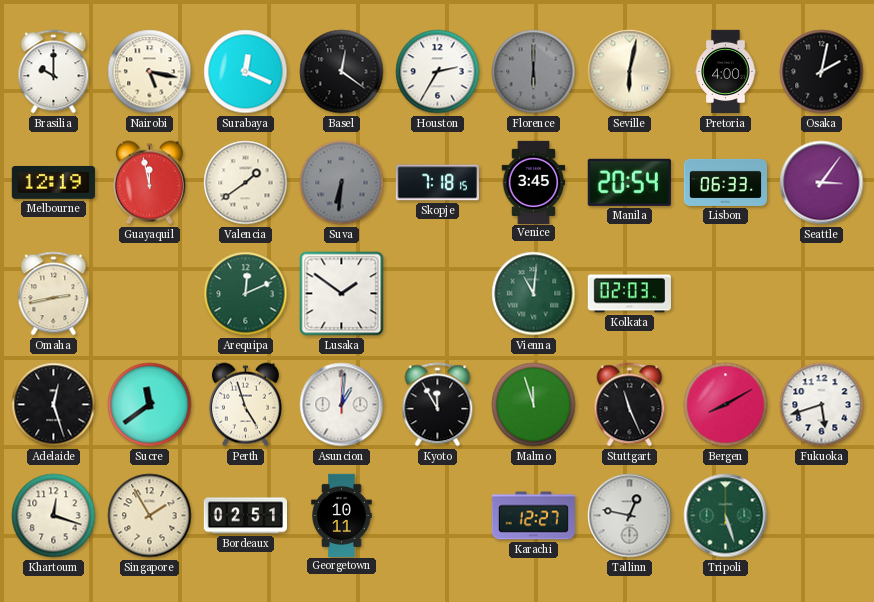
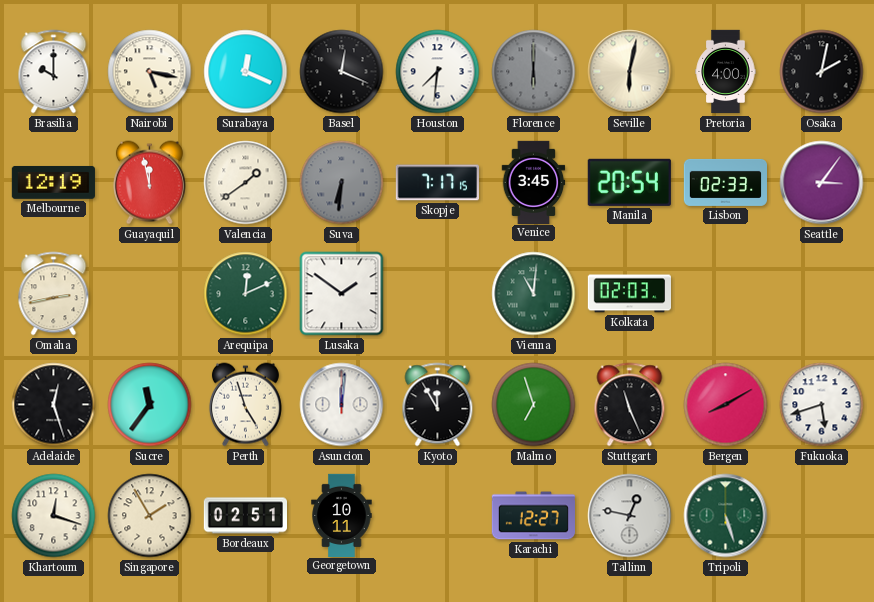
Basel: 12:21 -> 12:19
Houston: 2:35 -> 7:31
Skopje: 7:18 -> 7:17
Lisbon: 06:33 -> 02:33
Sucre: 11:39 -> 11:36
Asuncion: 1:01 -> 12:01
Malmo: 11:57 -> 6:57
